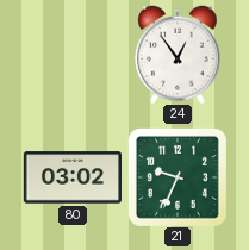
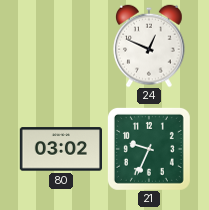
24: 12:54 -> 12:49
